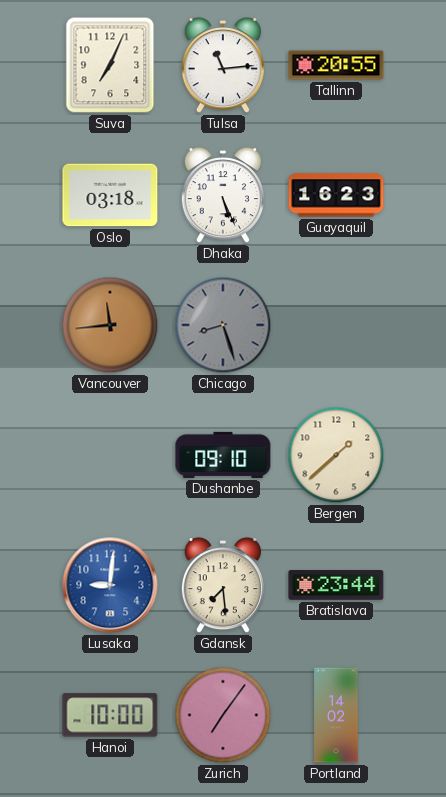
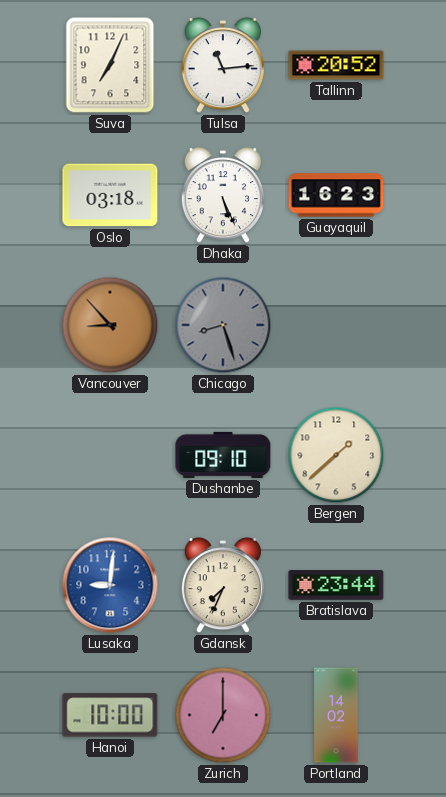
Tallinn: 20:55 -> 20:52
Vancouver: 11:44 -> 8:53
Gdansk: 7:29 -> 7:34
Zurich: 7:06 -> 7:00
